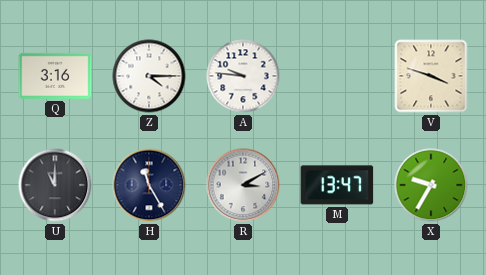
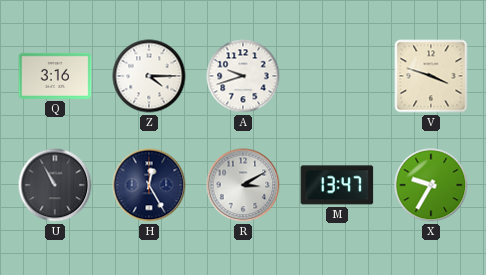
A: 9:46 -> 9:42
U: 11:00 -> 10:55
H: 11:25 -> 12:25
